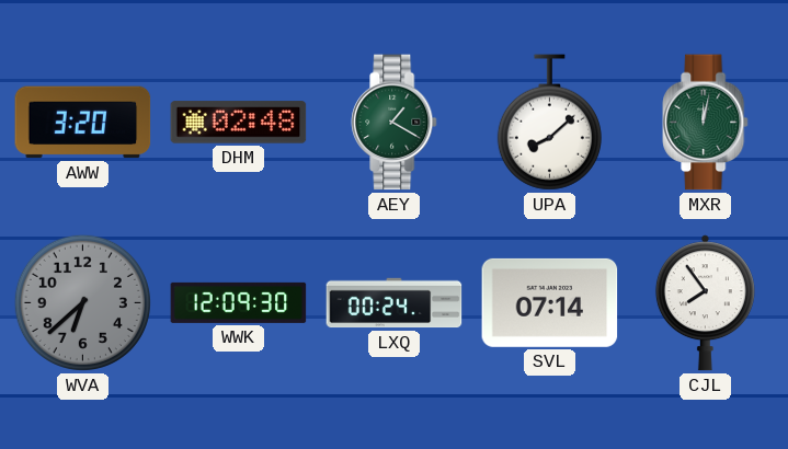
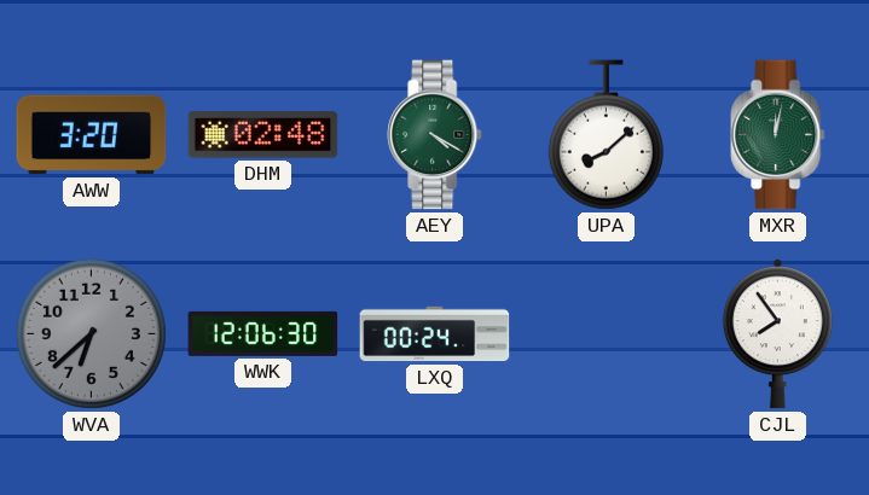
AEY: 1:20 -> 4:20
WWK: 12:09 -> 12:06
SVL: 07:14 -> none
